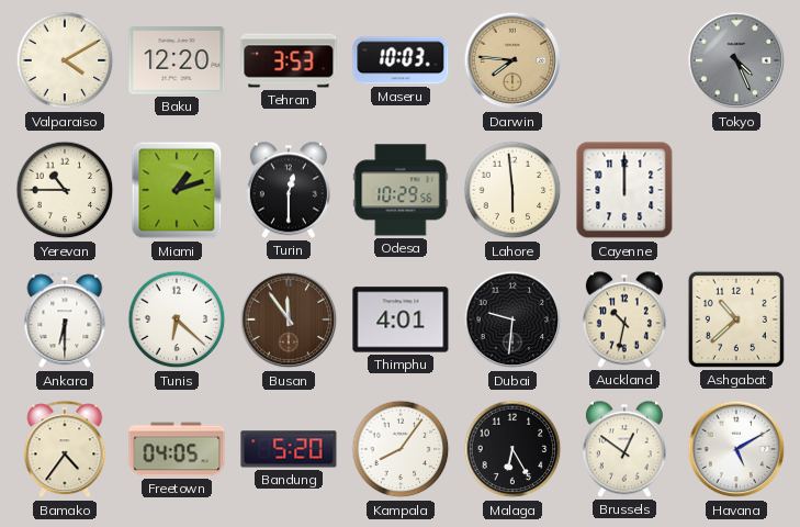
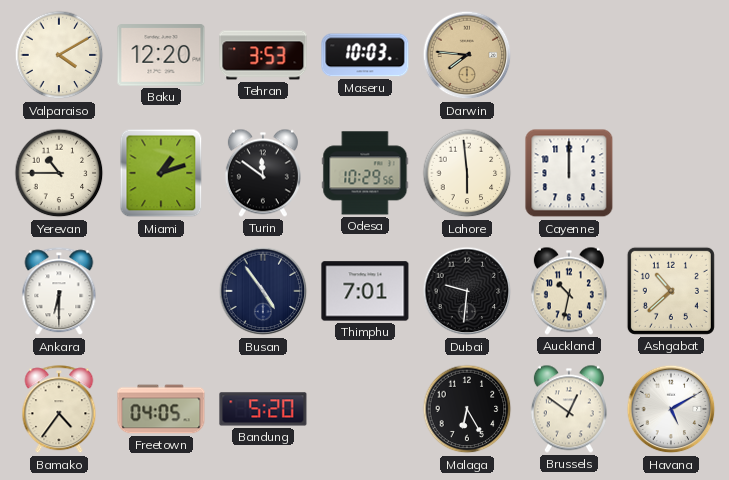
Tokyo: 4:26 -> none
Turin: 12:30 -> 11:51
Tunis: 6:22 -> none
Busan: 11:54 -> 4:54
Busan dial: brown -> navy
Thimphu: 4:01 -> 7:01
Kampala: 8:06 -> none
